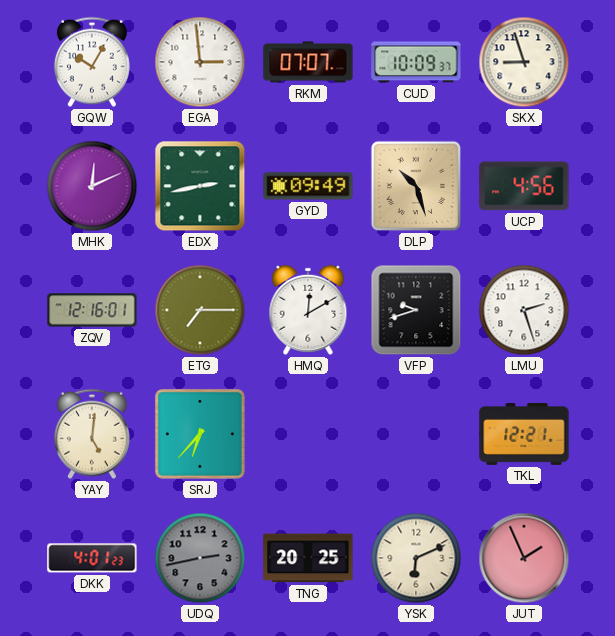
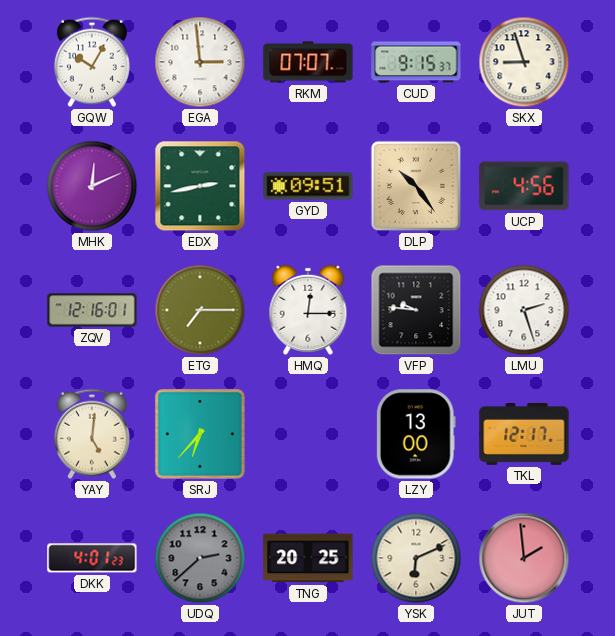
CUD: 10:09 -> 9:15
GYD: 09:49 -> 09:51
DLP: 10:27 -> 10:24
HMQ: 12:10 -> 12:15
VFP: 9:42 -> 9:46
LZY: none -> 13:00
TKL: 12:21 -> 12:17
UDQ: 2:43 -> 2:38
JUT: 1:56 -> 1:59
